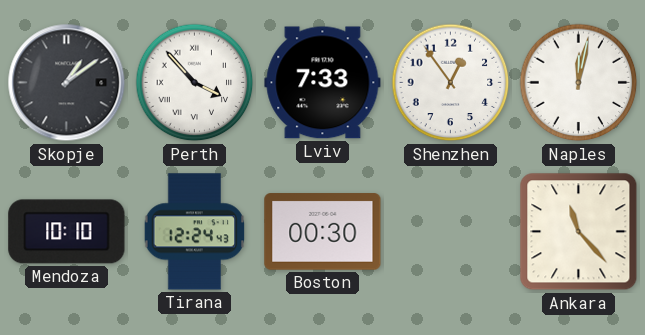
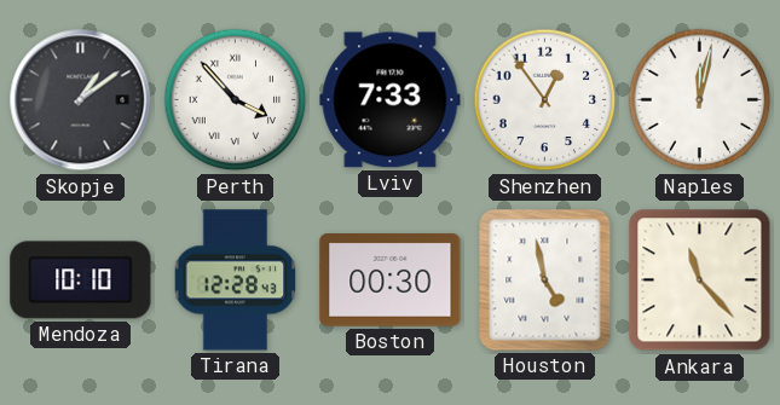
Tirana: 12:24 -> 12:28
Houston: none -> 4:58
